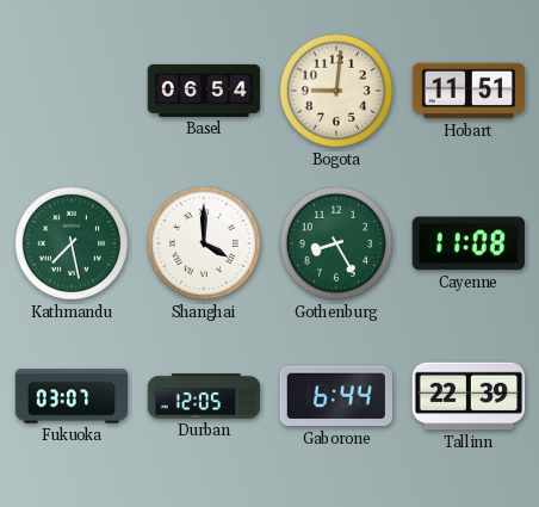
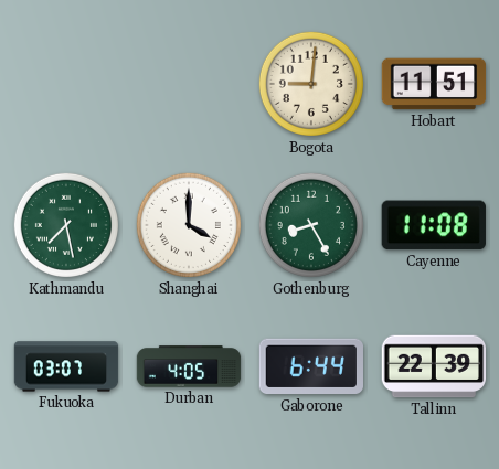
Basel: 06:54 -> none
Durban: 12:05 -> 4:05
